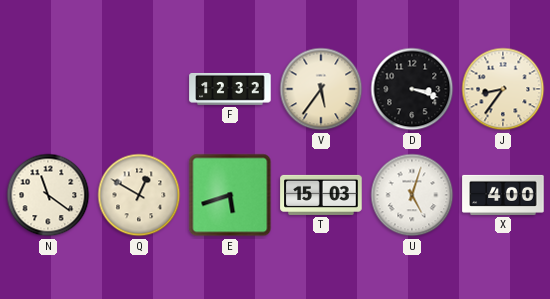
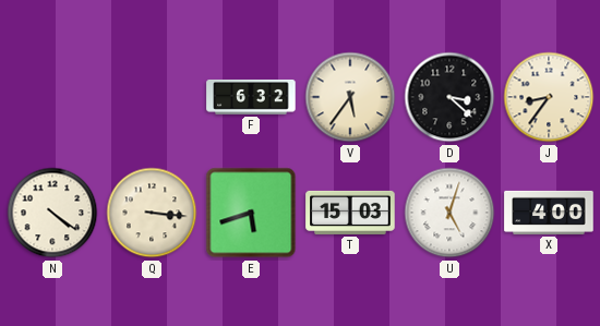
F: 12:32 -> 6:32
D: 3:18 -> 3:22
N: 11:21 -> 4:21
Q: 12:50 -> 3:16
